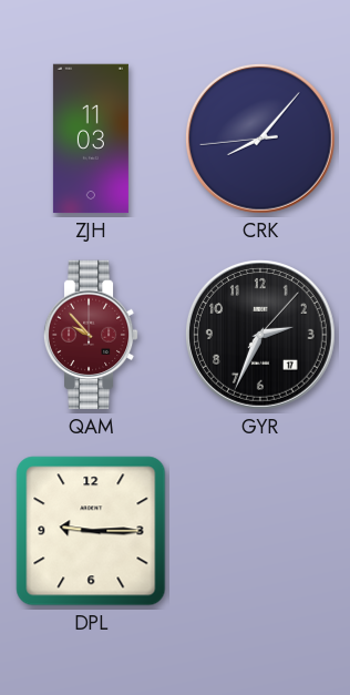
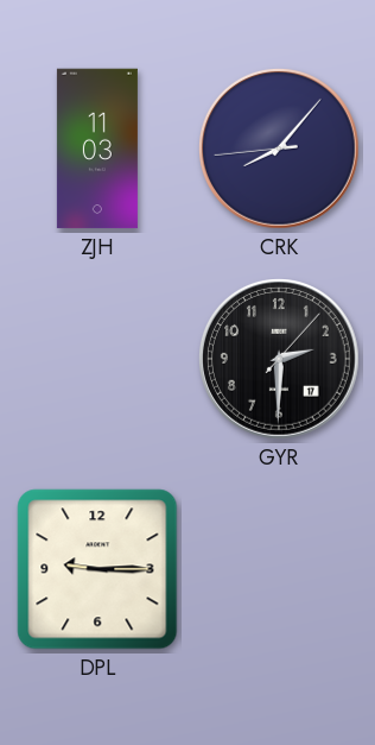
QAM: 9:53 -> none
GYR: 2:34 -> 2:30
